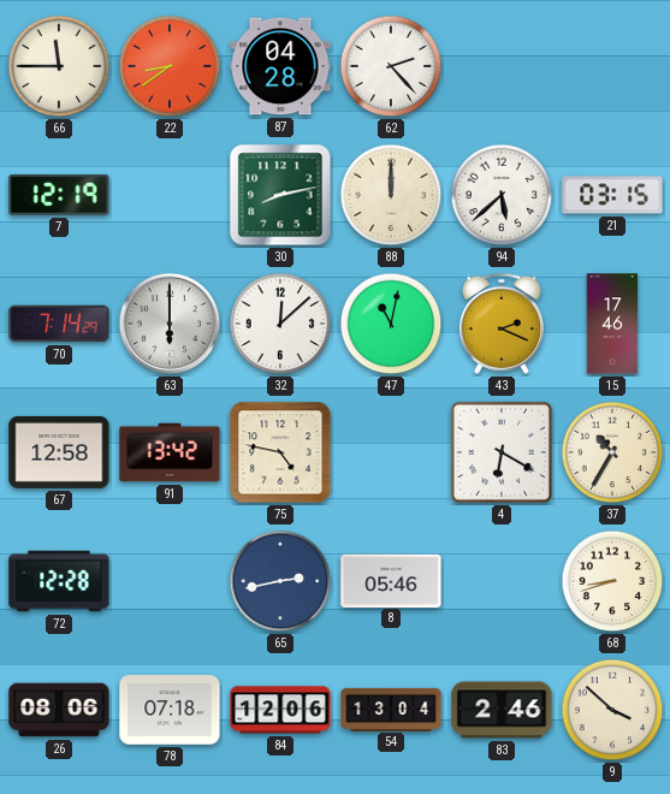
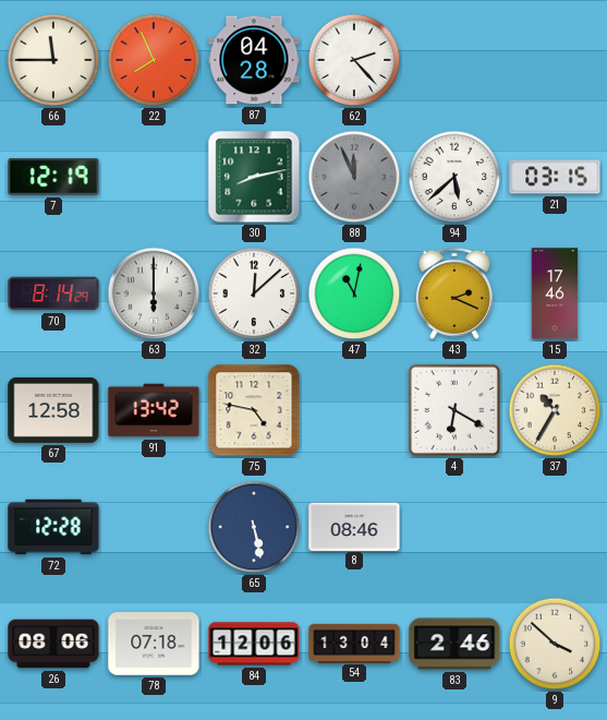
22: 8:39 -> 7:56
88: 12:00 -> 11:56
88 dial: cream -> grey
70: 7:14 -> 8:14
65: 2:43 -> 5:28
8: 05:46 -> 08:46
68: 8:42 -> none
